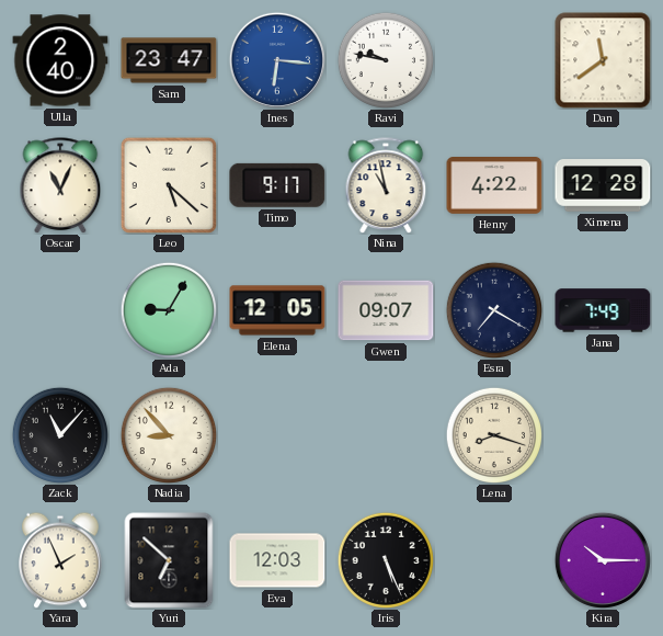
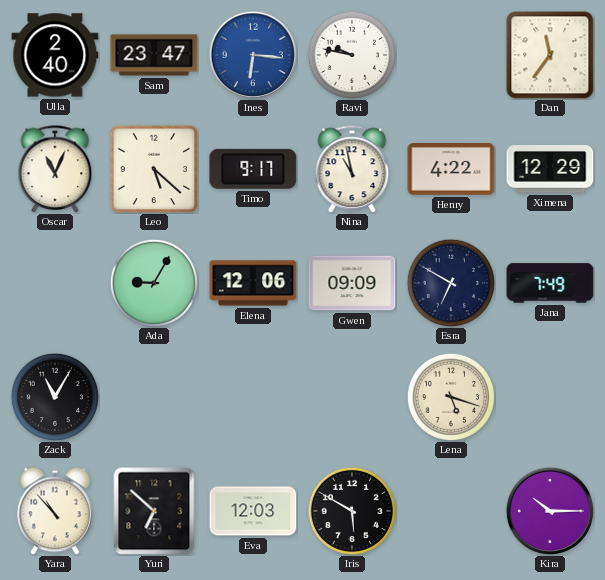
Dan: 11:39 -> 11:36
Ximena: 12:28 -> 12:29
Elena: 12:05 -> 12:06
Gwen: 09:07 -> 09:09
Esra: 7:20 -> 6:50
Zack: 11:07 -> 11:05
Nadia: 8:53 -> none
Lena: 8:18 -> 5:18
Yara: 1:56 -> 10:53
Iris: 5:26 -> 5:50
